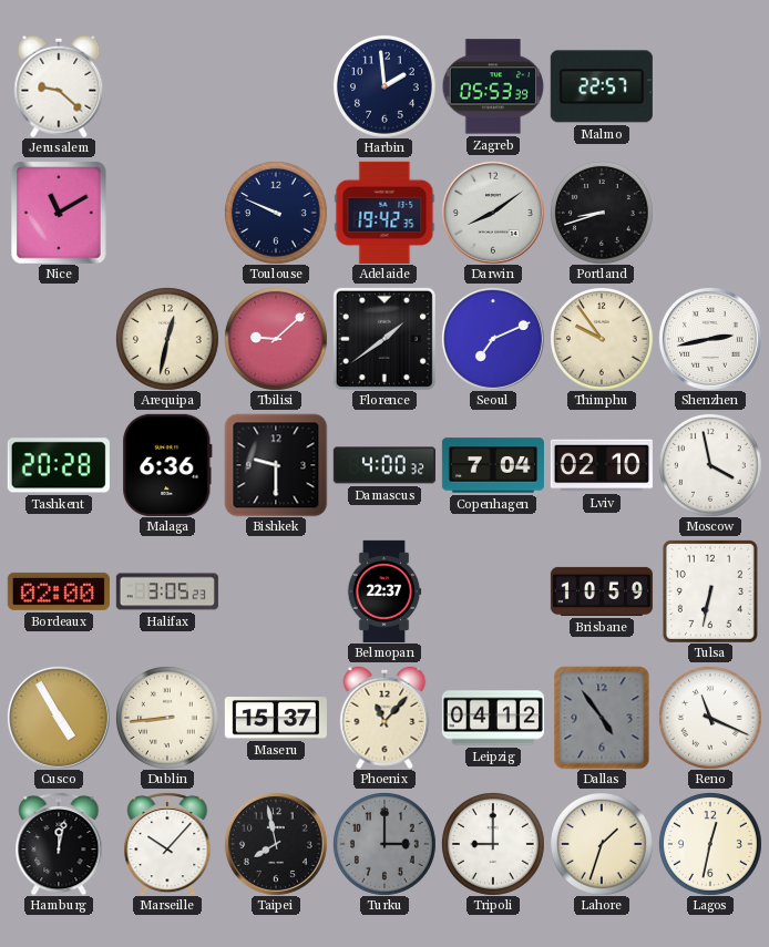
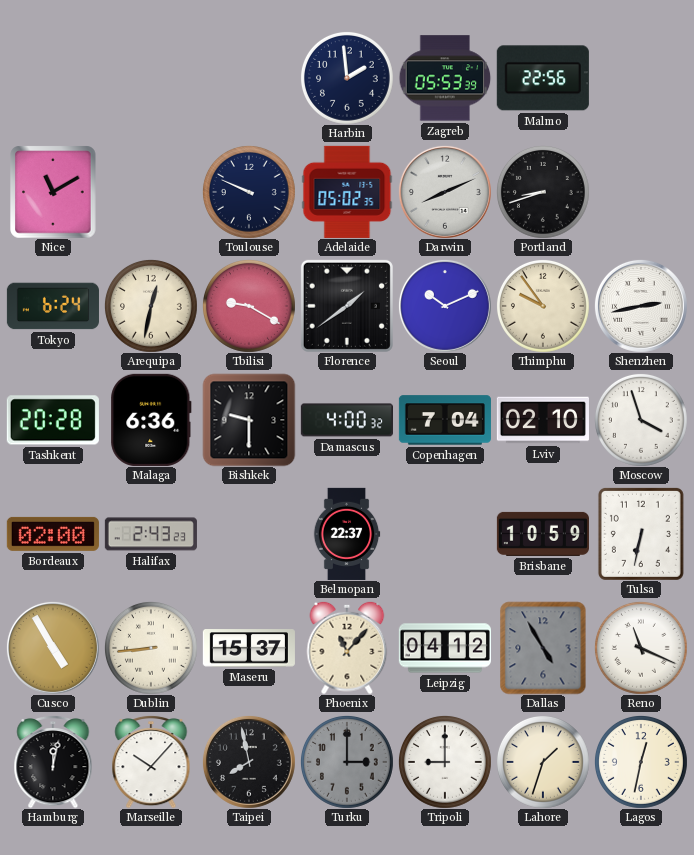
Jerusalem: 9:22 -> none
Malmo: 22:57 -> 22:56
Adelaide: 19:42 -> 05:02
Darwin: 8:09 -> 8:11
Tokyo: none -> 6:24
Tbilisi: 9:08 -> 9:20
Seoul: 7:11 -> 10:11
Moscow: 3:58 -> 3:57
Halifax: 3:05 -> 2:43
Dallas: 4:54 -> 4:55
